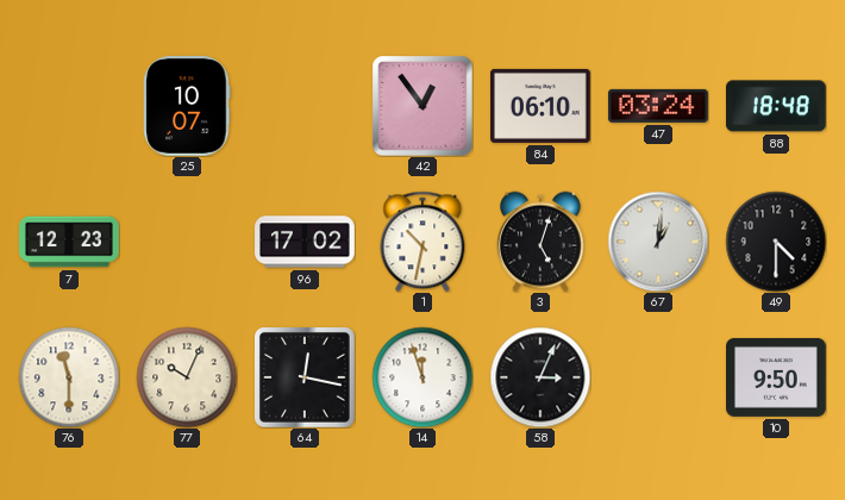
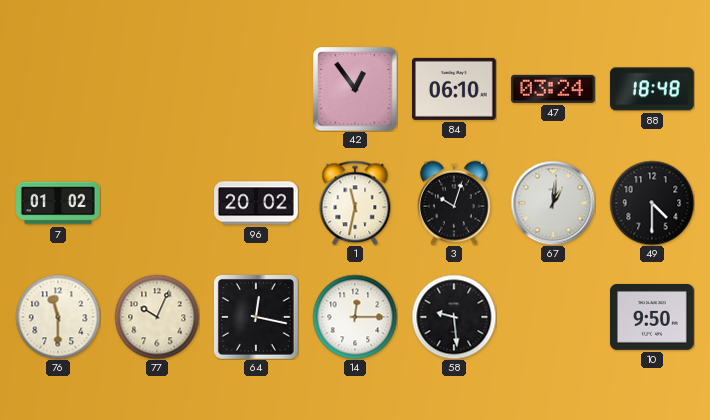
25: 10:07 -> none
7: 12:23 -> 01:02
96: 17:02 -> 20:02
1: 10:32 -> 11:32
3: 5:03 -> 10:03
14: 11:57 -> 12:15
58: 3:04 -> 9:29
